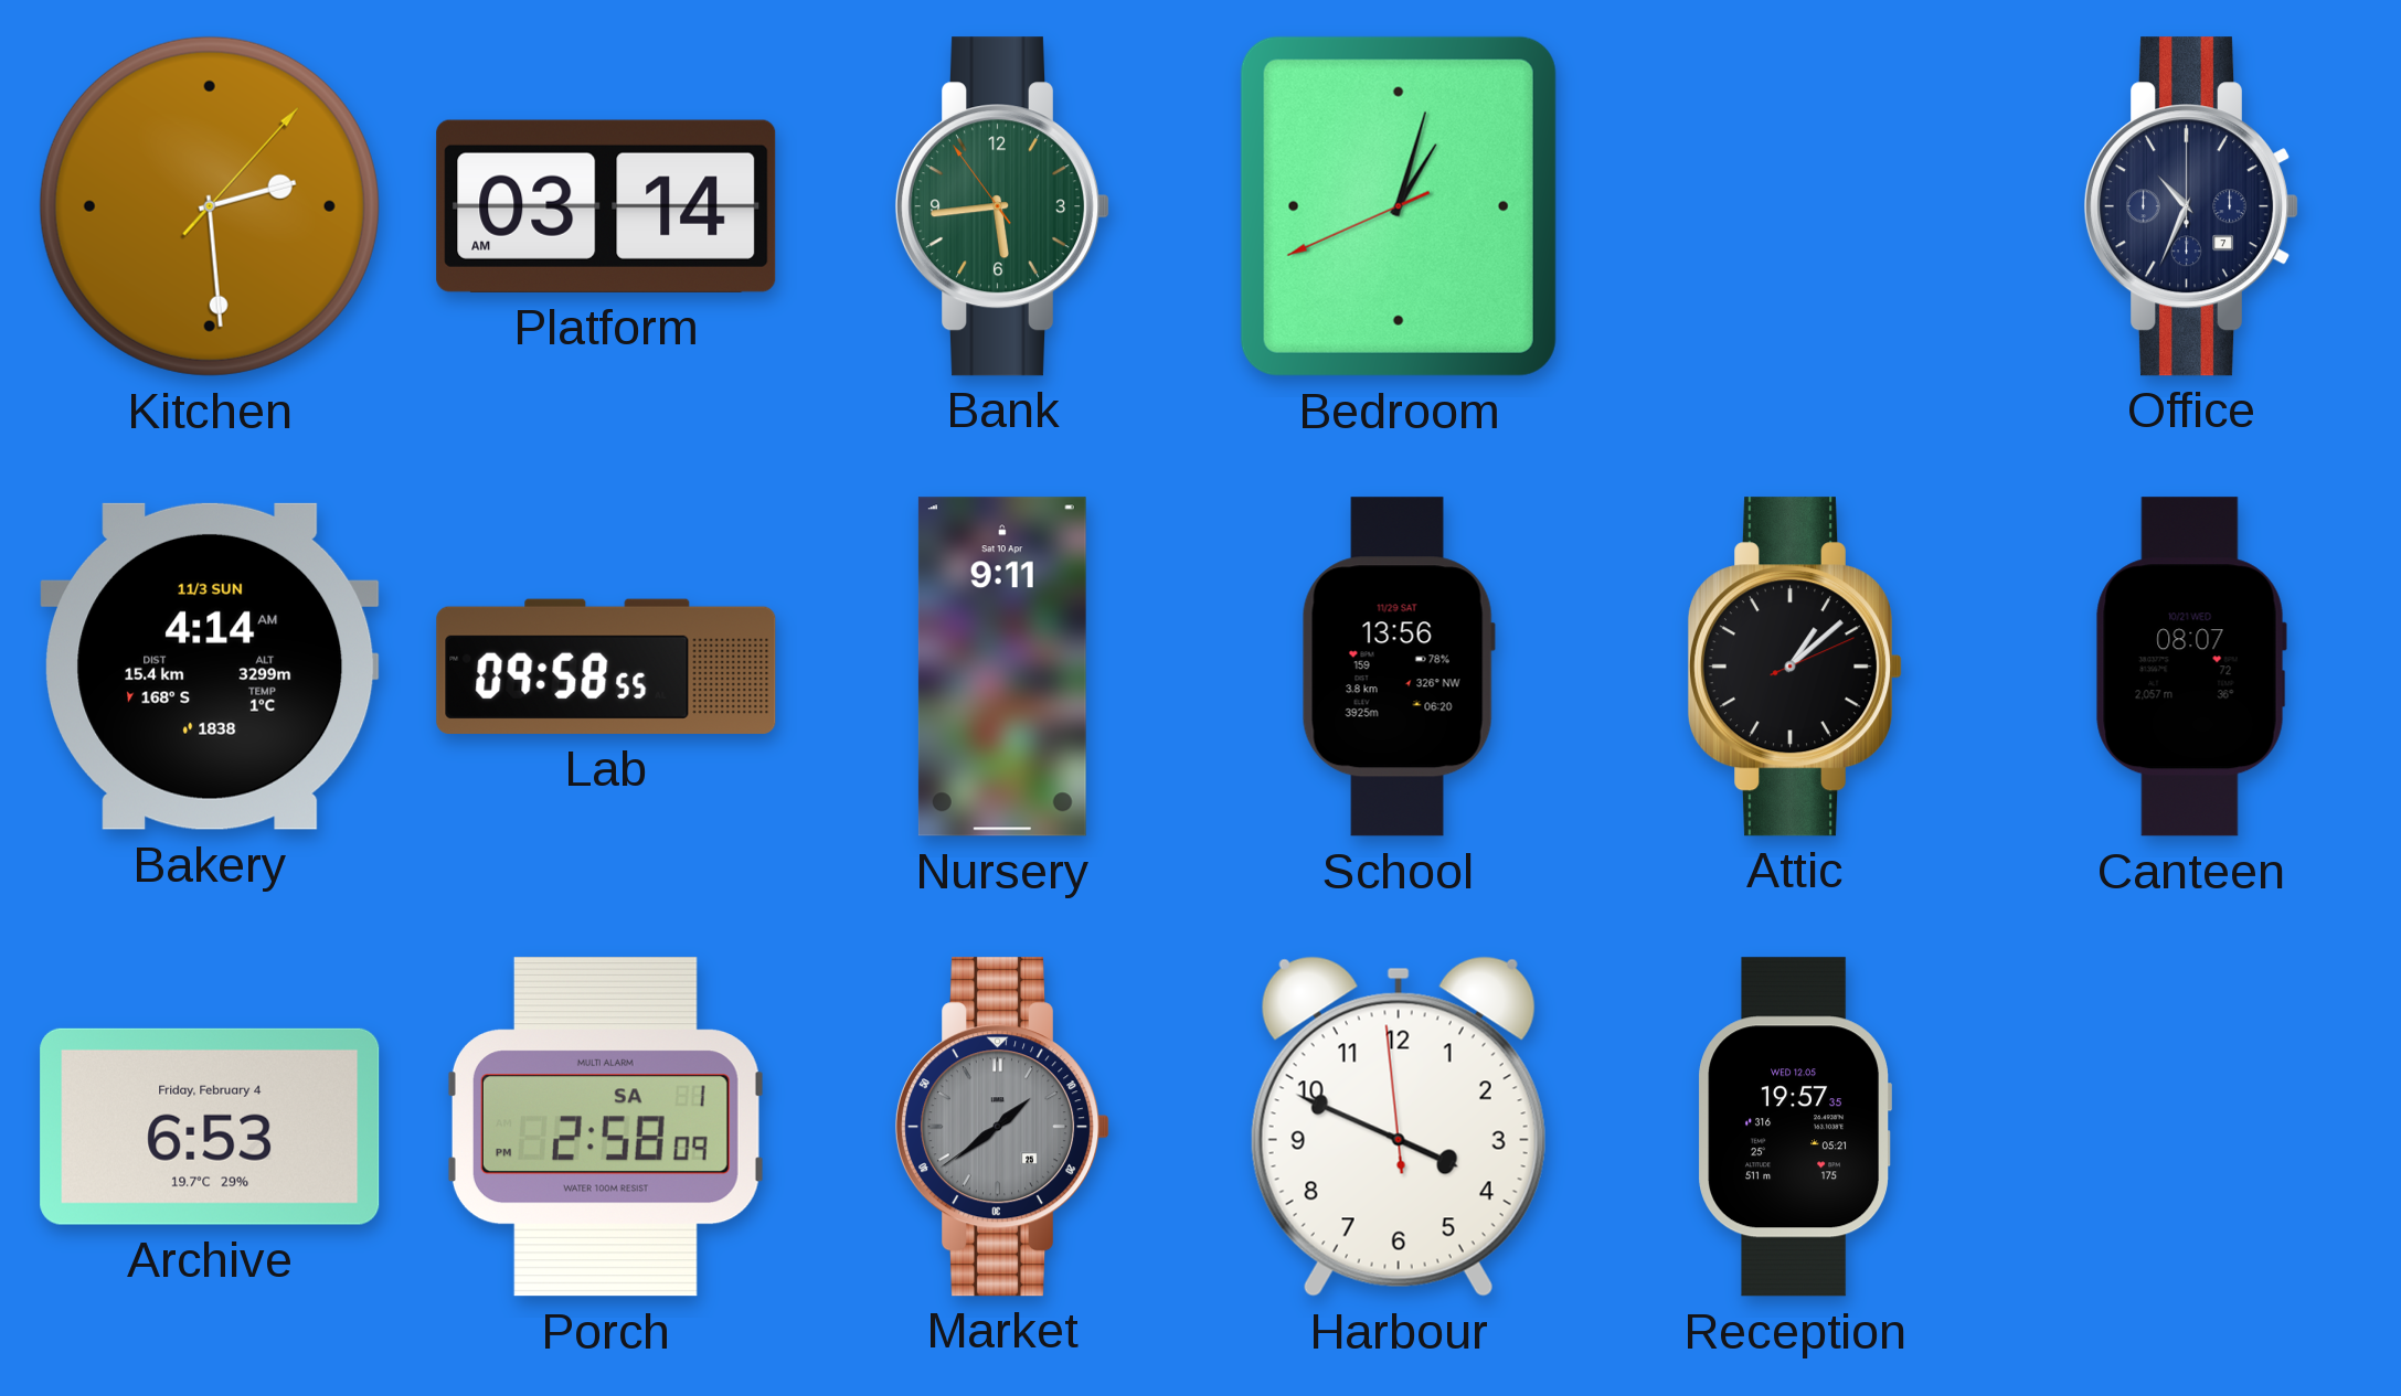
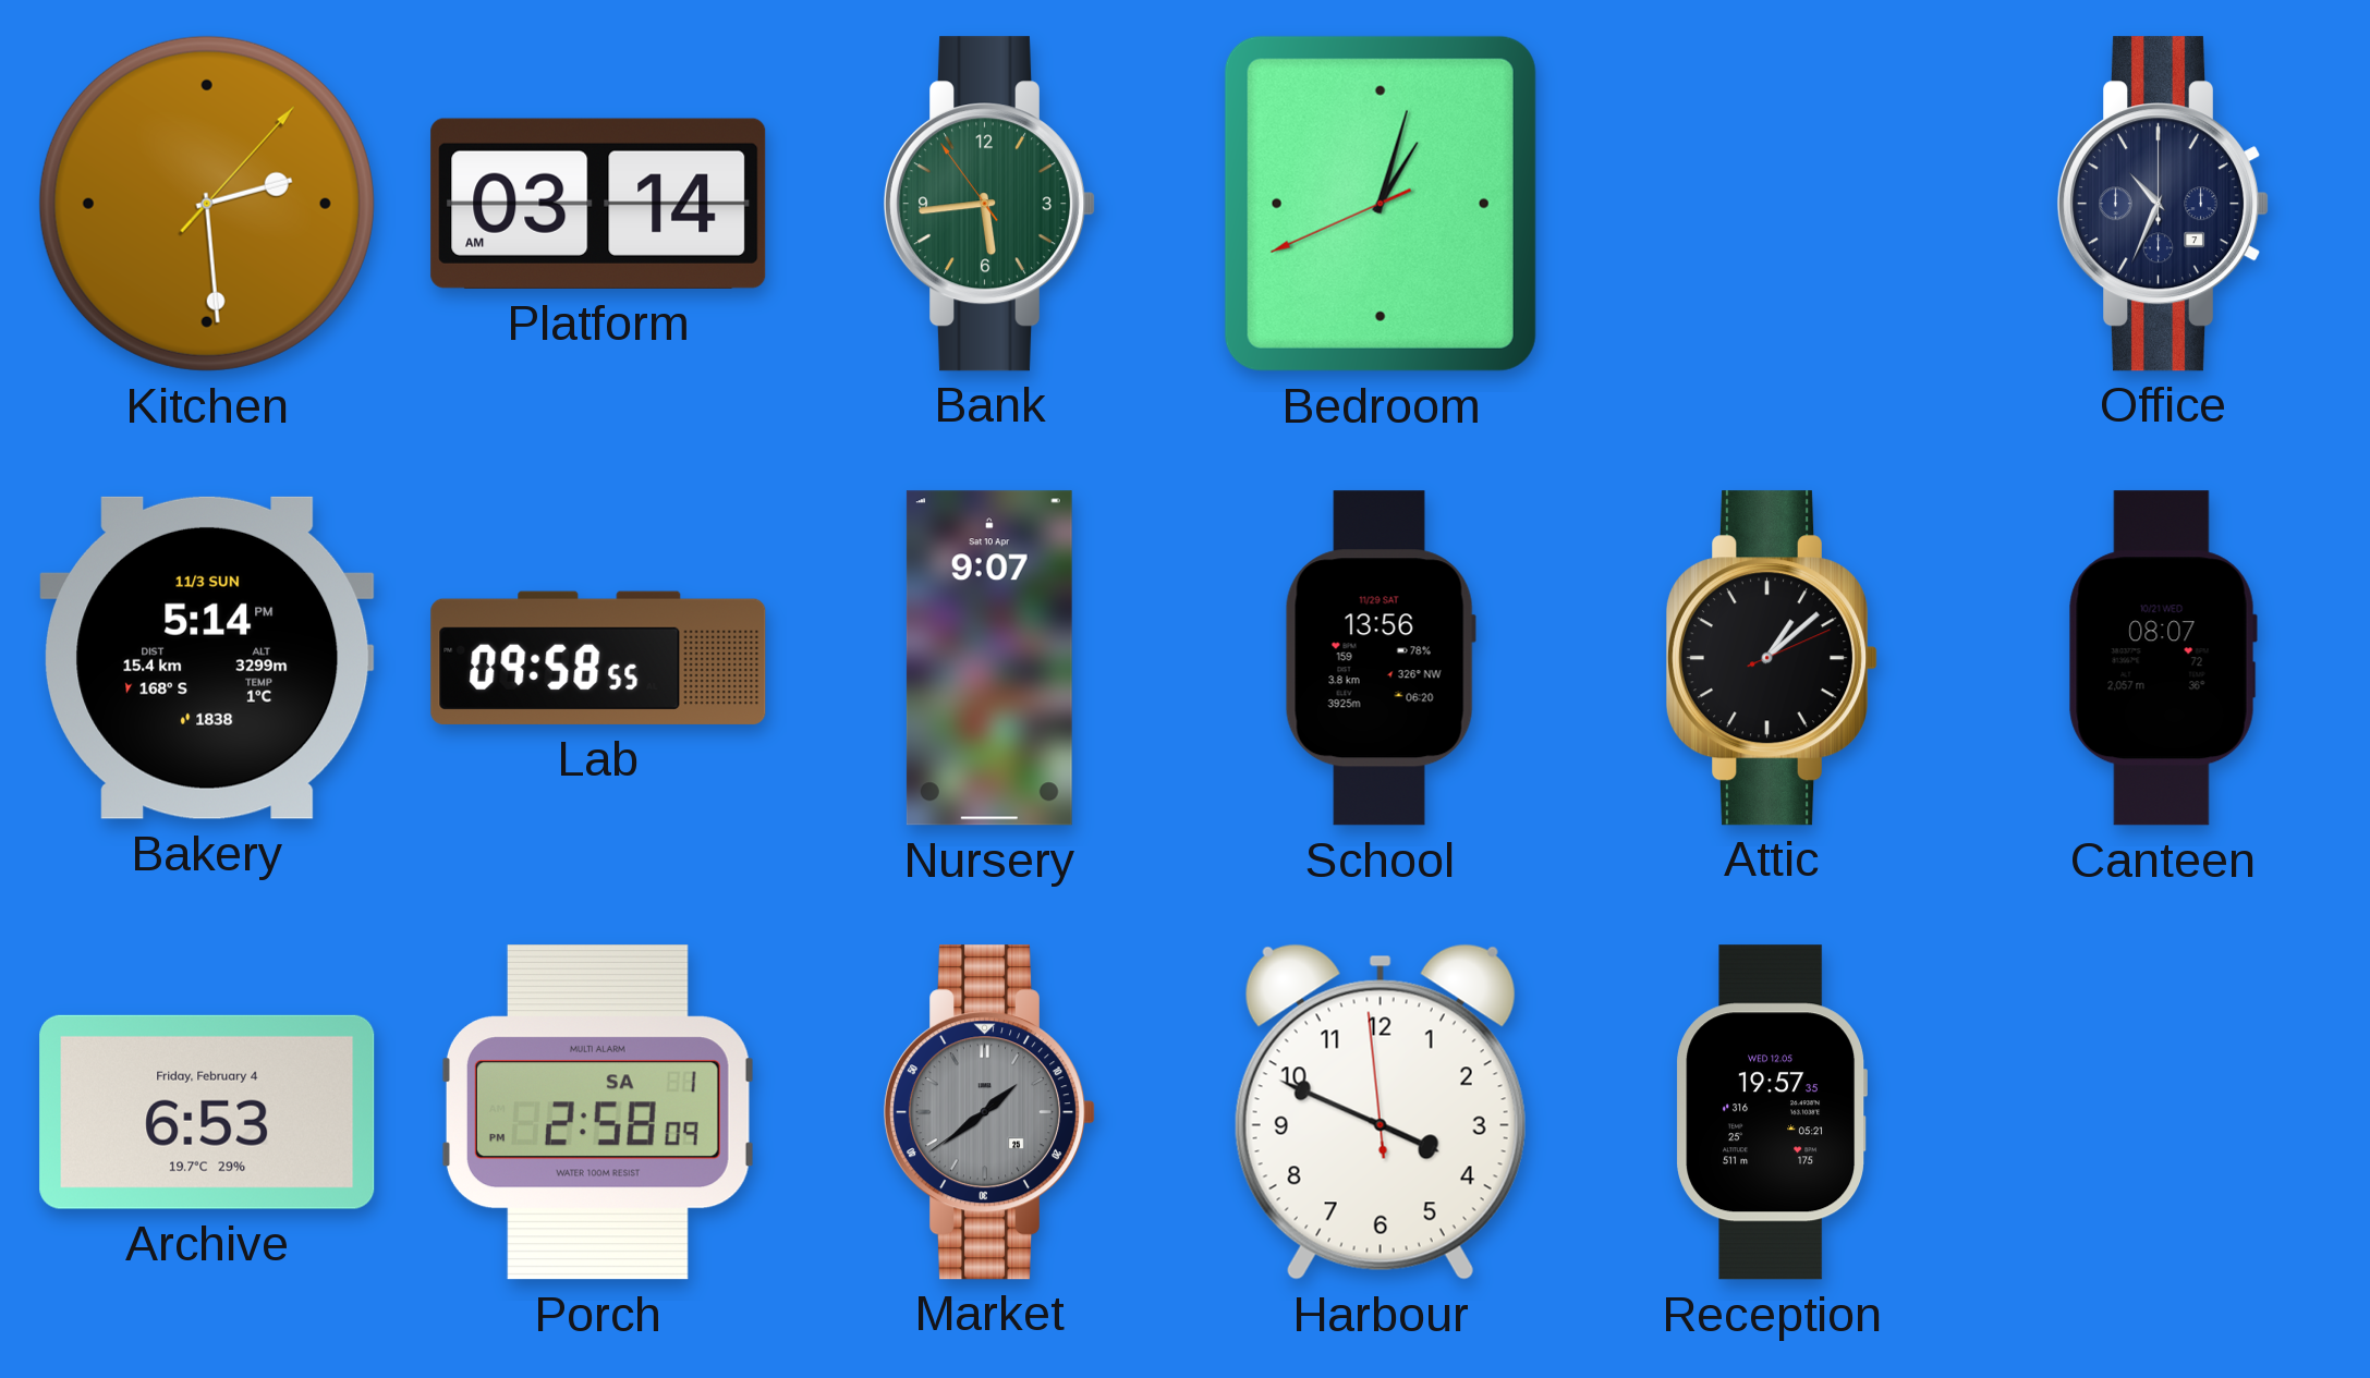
Bakery: 4:14 -> 5:14
Nursery: 9:11 -> 9:07
